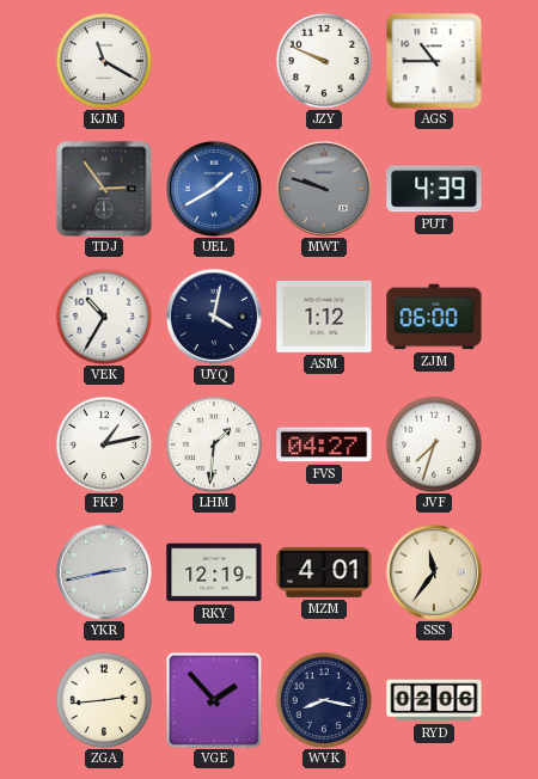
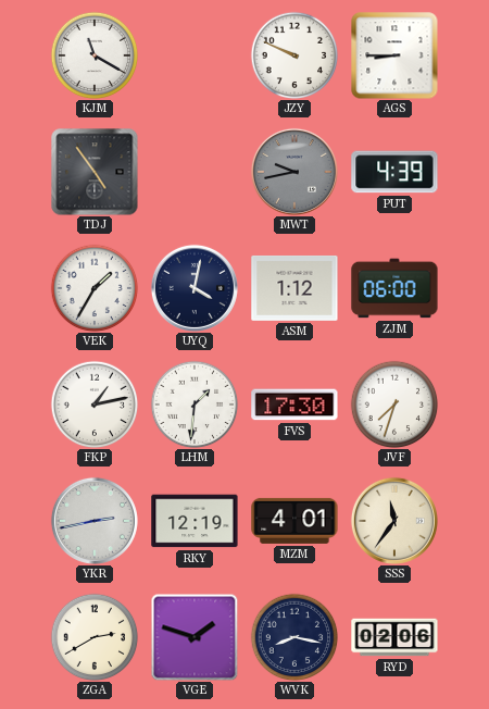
AGS: 10:45 -> 8:45
TDJ: 2:54 -> 4:54
UEL: 1:40 -> none
MWT: 9:48 -> 9:43
VEK: 10:35 -> 1:35
FVS: 04:27 -> 17:30
ZGA: 2:44 -> 2:40
VGE: 1:53 -> 1:48
